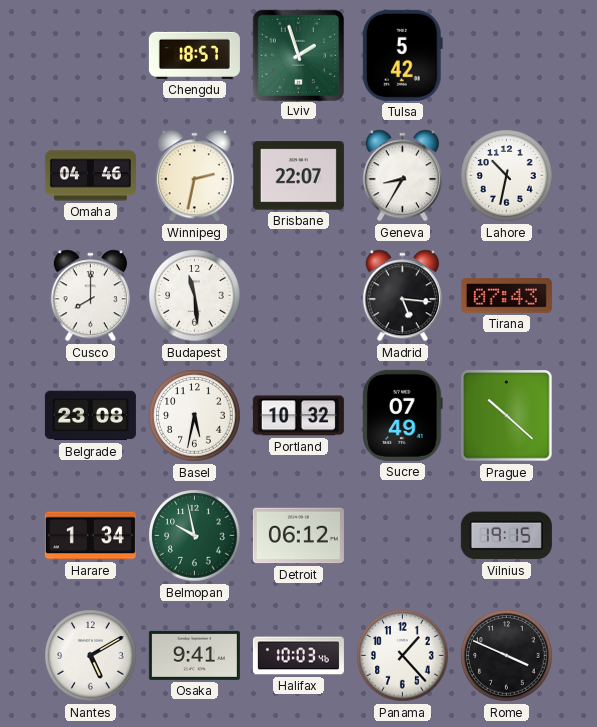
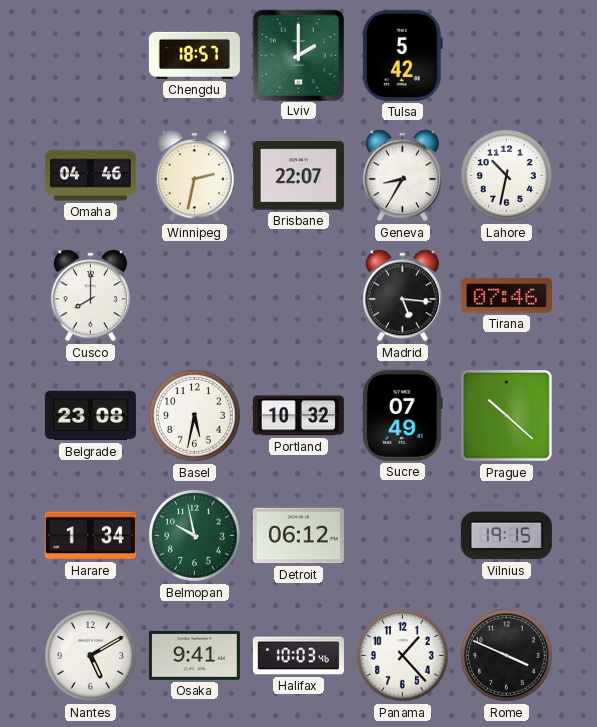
Lviv: 1:57 -> 2:00
Budapest: 11:29 -> none
Tirana: 07:43 -> 07:46
